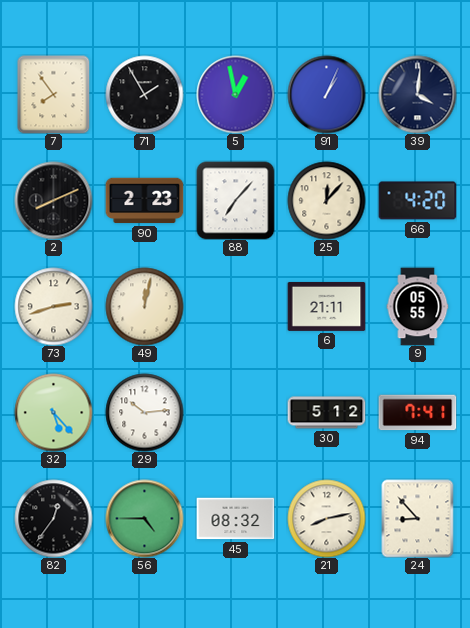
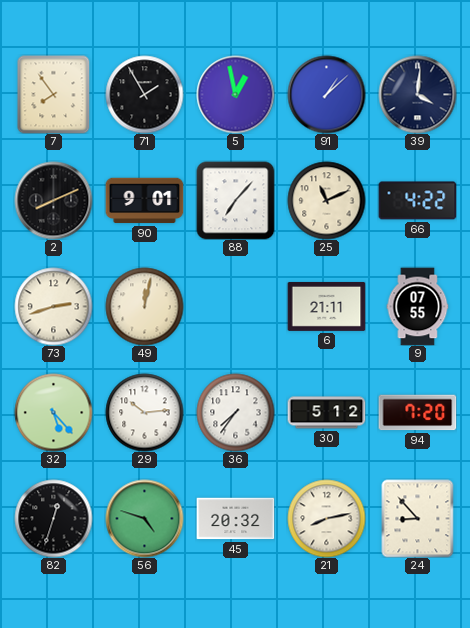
91: 1:04 -> 1:08
90: 2:23 -> 9:01
25: 12:07 -> 11:11
66: 4:20 -> 4:22
9: 05:55 -> 07:55
36: none -> 7:36
94: 7:41 -> 7:20
82: 12:36 -> 12:33
56: 4:45 -> 4:48
45: 08:32 -> 20:32
